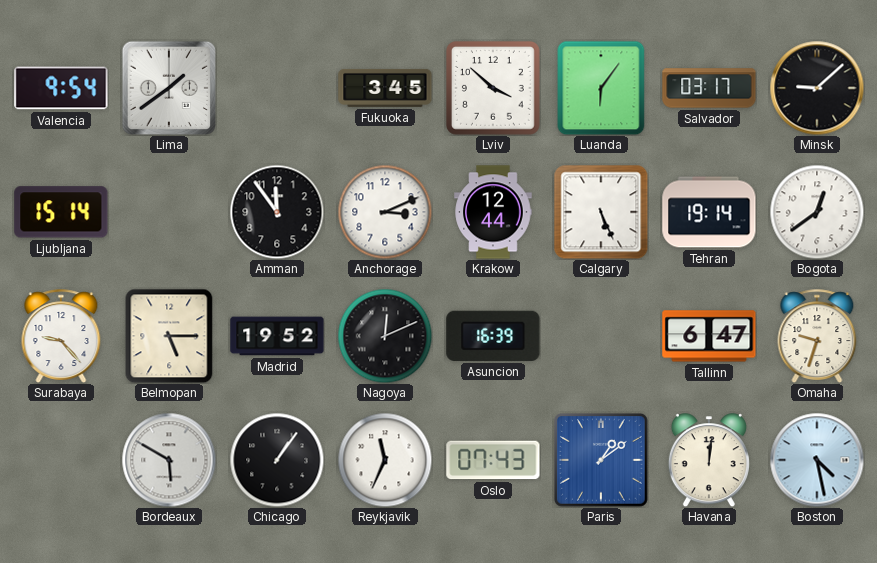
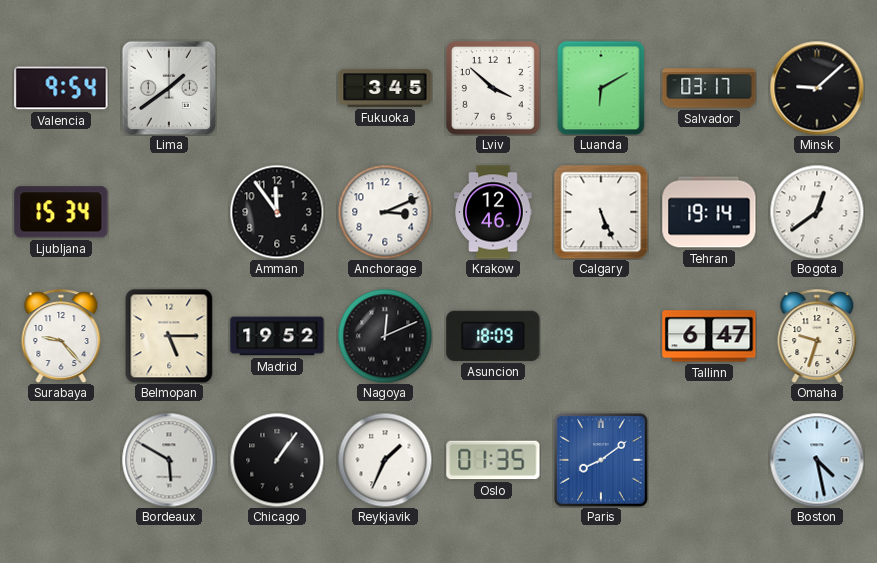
Luanda: 6:06 -> 6:10
Ljubljana: 15:14 -> 15:34
Krakow: 12:44 -> 12:46
Asuncion: 16:39 -> 18:09
Reykjavik: 11:34 -> 1:34
Oslo: 07:43 -> 01:35
Paris: 1:09 -> 8:09
Havana: 12:01 -> none
